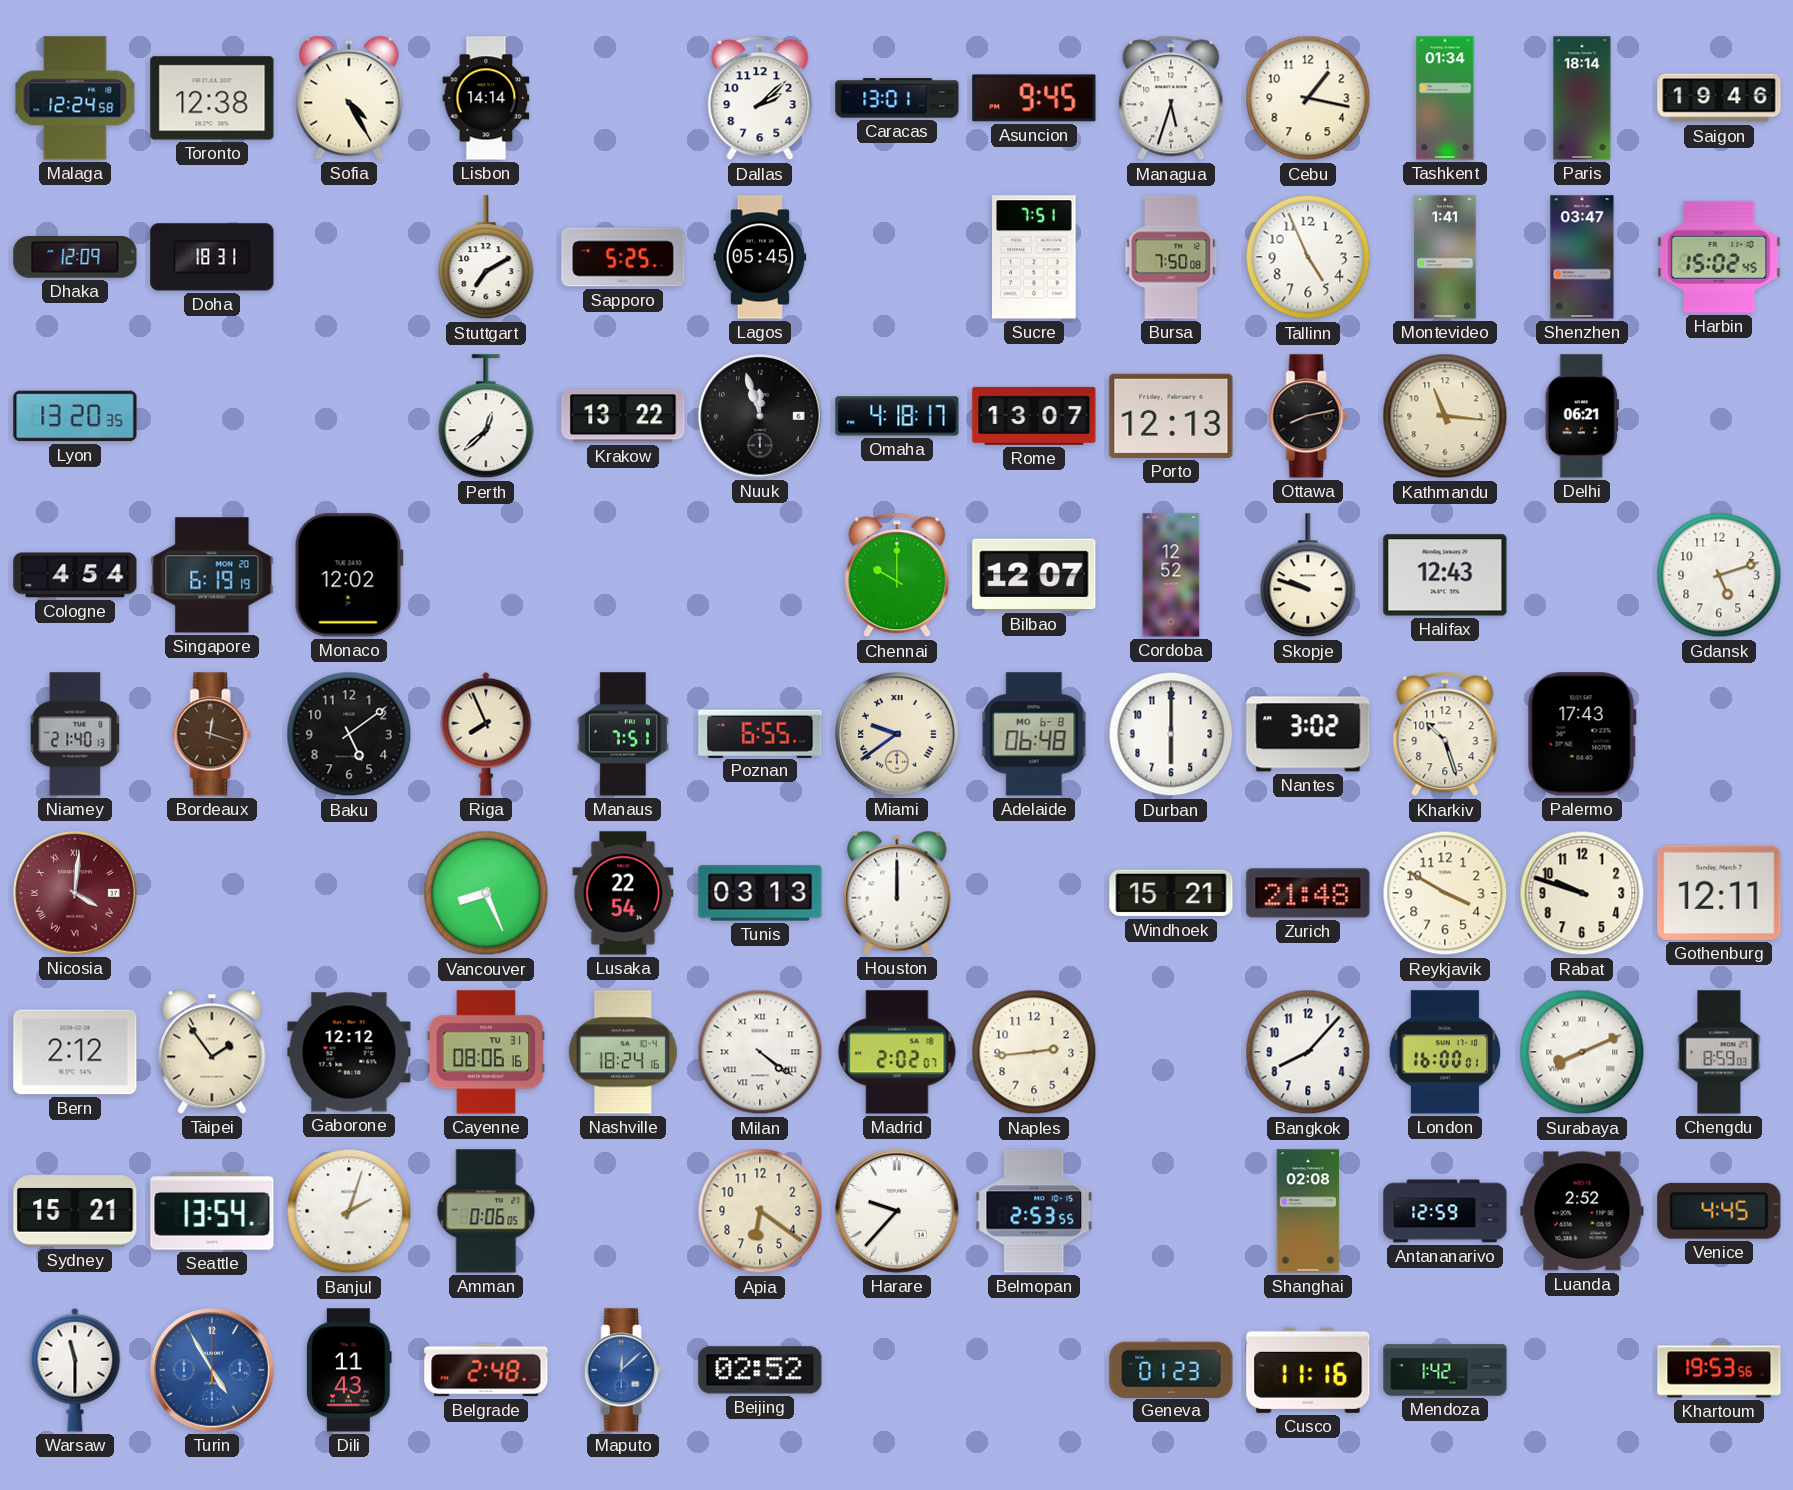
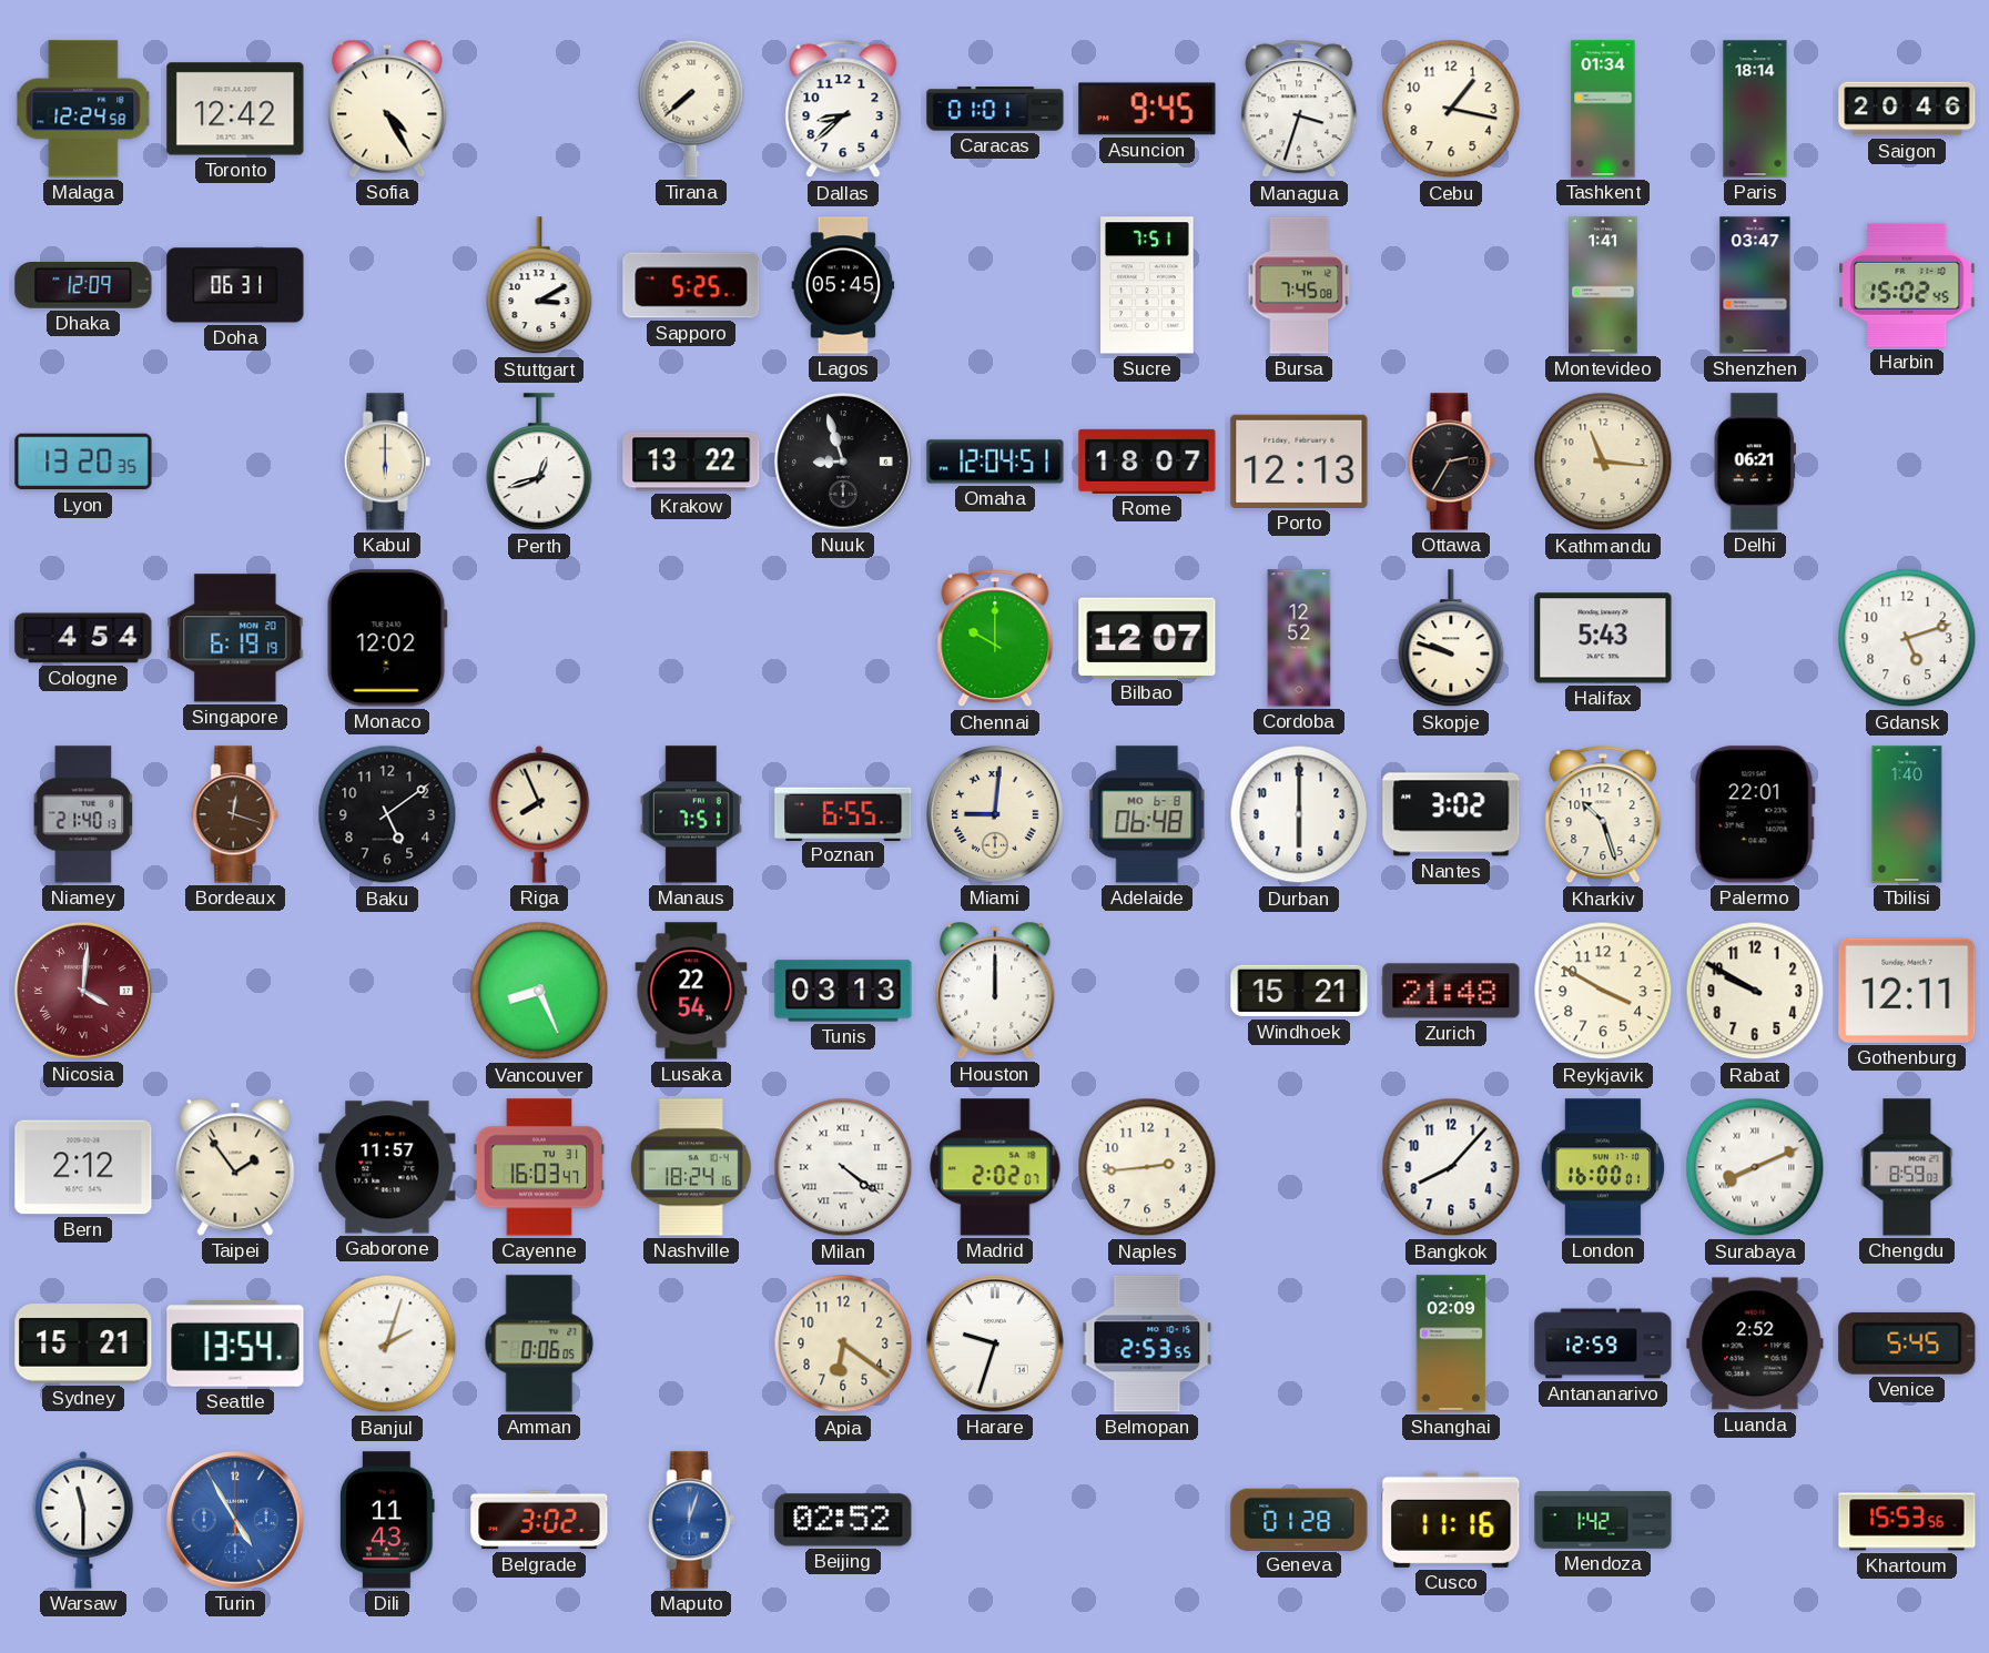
Toronto: 12:38 -> 12:42
Lisbon: 14:14 -> none
Tirana: none -> 7:38
Dallas: 2:08 -> 8:38
Caracas: 13:01 -> 01:01
Managua: 5:33 -> 3:33
Saigon: 19:46 -> 20:46
Doha: 18:31 -> 06:31
Stuttgart: 7:10 -> 3:10
Bursa: 7:50 -> 7:45
Tallinn: 4:56 -> none
Kabul: none -> 6:00
Perth: 12:38 -> 12:42
Nuuk: 11:57 -> 8:57
Omaha: 4:18 -> 12:04
Rome: 13:07 -> 18:07
Ottawa: 8:13 -> 2:35
Halifax: 12:43 -> 5:43
Miami: 9:39 -> 9:01
Palermo: 17:43 -> 22:01
Tbilisi: none -> 1:40
Rabat: 9:48 -> 9:50
Gaborone: 12:12 -> 11:57
Cayenne: 08:06 -> 16:03
Harare: 9:37 -> 9:33
Shanghai: 02:08 -> 02:09
Venice: 4:45 -> 5:45
Belgrade: 2:48 -> 3:02
Maputo: 12:08 -> 12:03
Geneva: 01:23 -> 01:28
Khartoum: 19:53 -> 15:53
